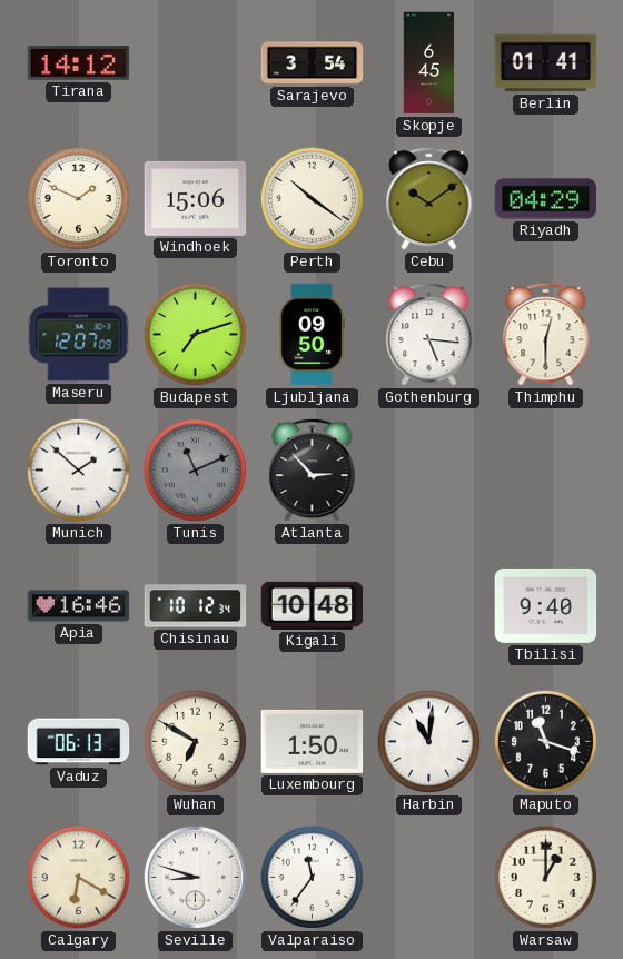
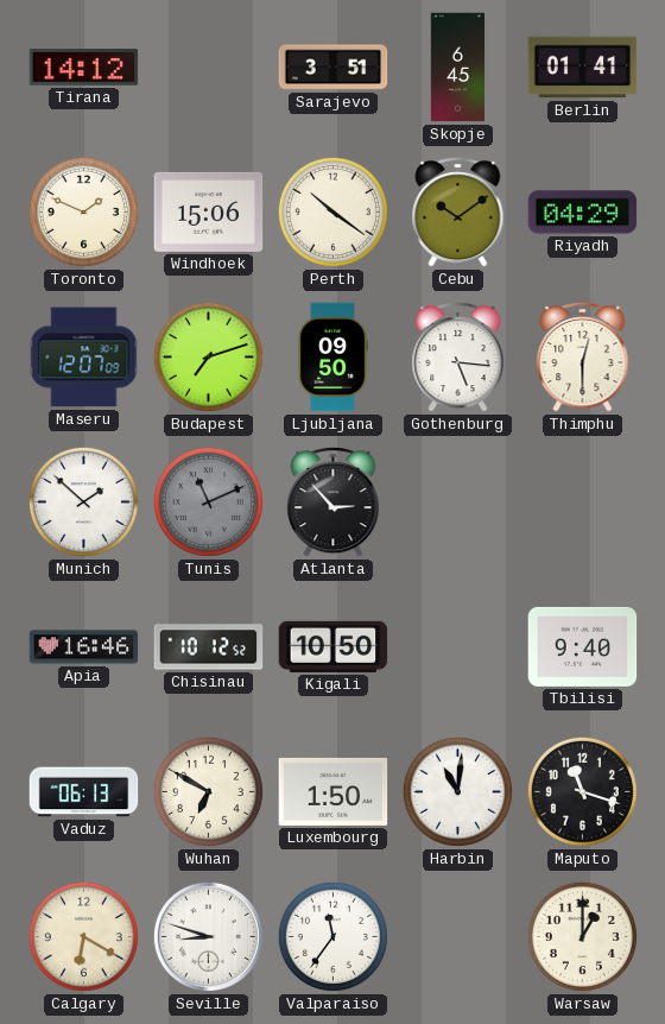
Sarajevo: 3:54 -> 3:51
Chisinau: 10:12:34 -> 10:12:52
Kigali: 10:48 -> 10:50
